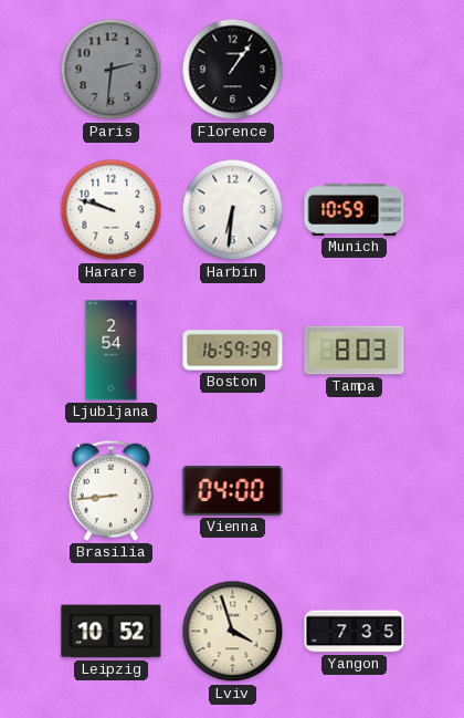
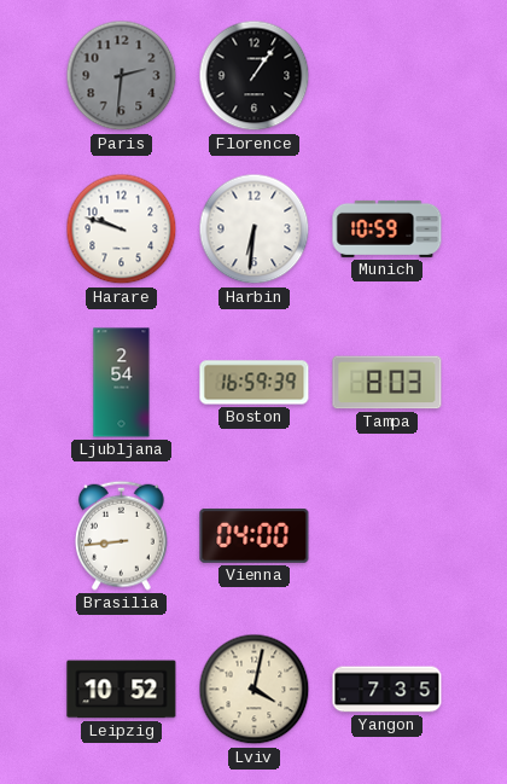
Lviv: 3:57 -> 4:02
